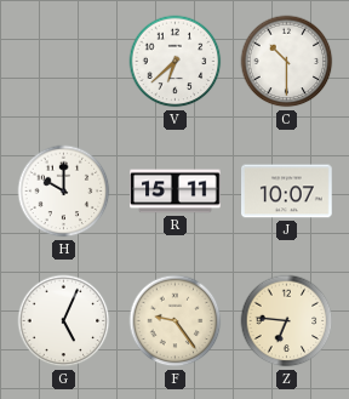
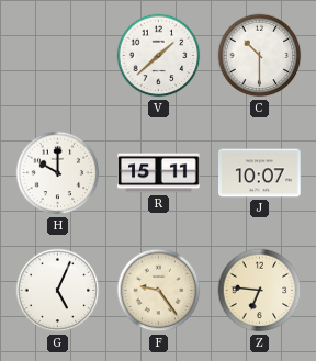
V: 6:38 -> 1:38
